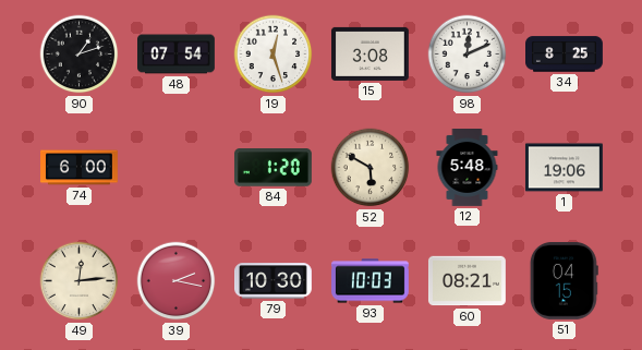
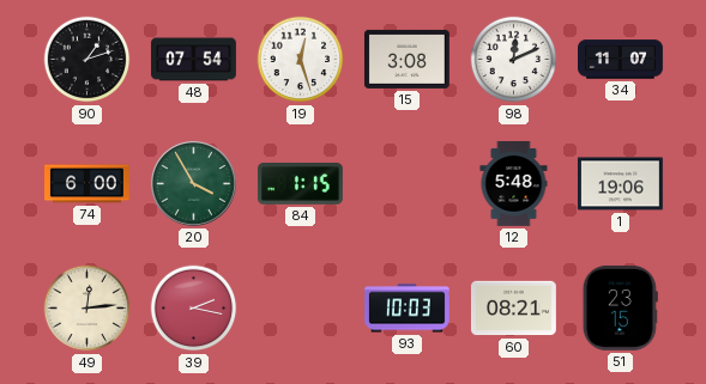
34: 8:25 -> 11:07
20: none -> 3:55
84: 1:20 -> 1:15
52: 5:50 -> none
79: 10:30 -> none
51: 04:15 -> 23:15
